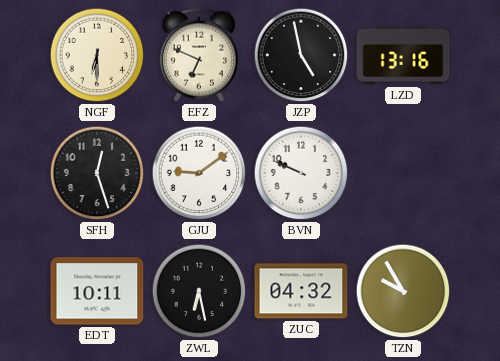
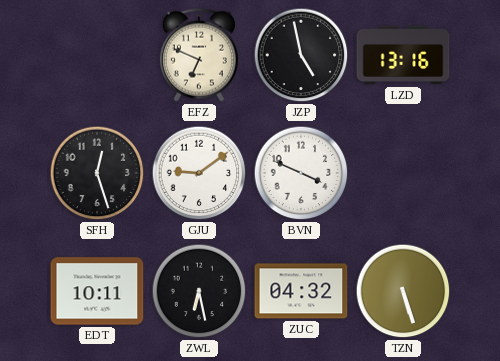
NGF: 6:30 -> none
BVN: 9:49 -> 3:49
TZN: 9:55 -> 5:27
